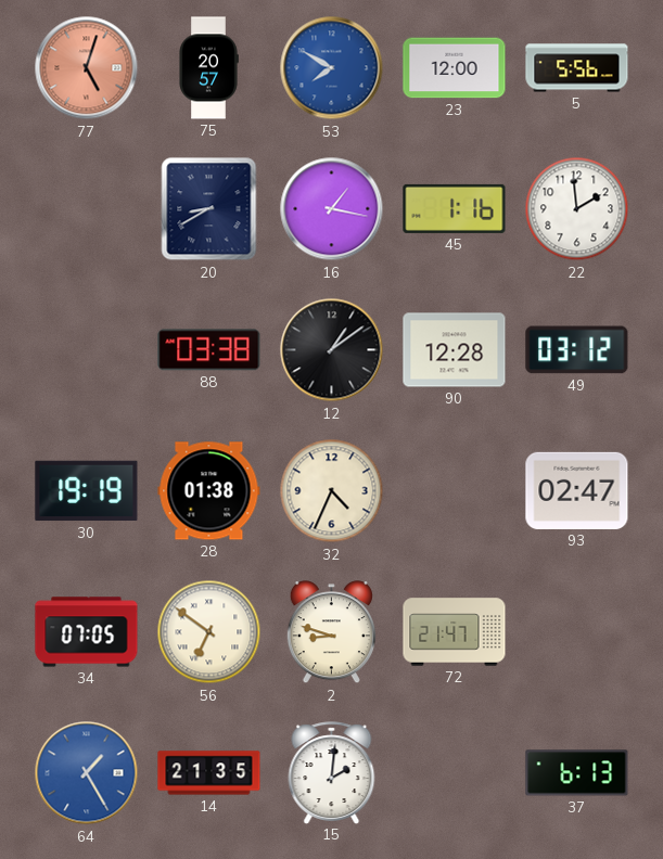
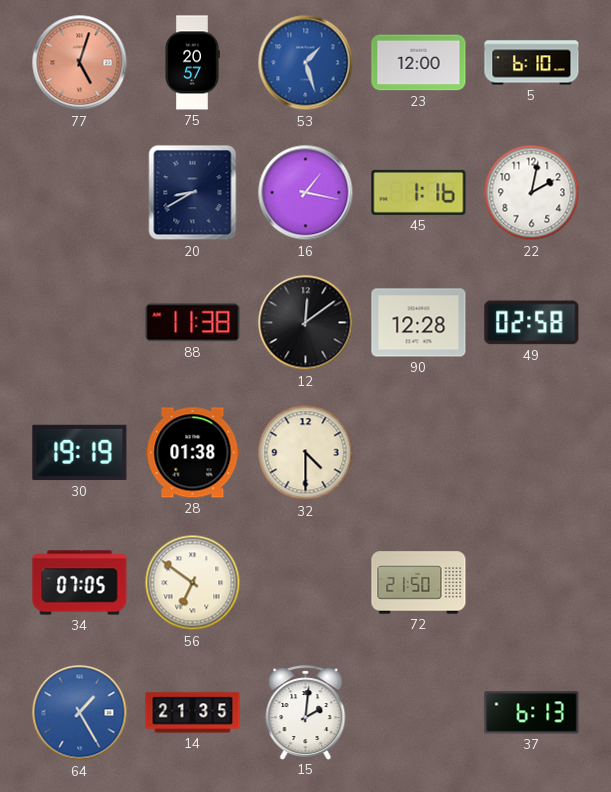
53: 7:50 -> 1:27
5: 5:56 -> 6:10
22: 1:59 -> 2:02
88: 03:38 -> 11:38
12: 1:09 -> 12:09
49: 03:12 -> 02:58
32: 4:34 -> 4:30
93: 02:47 -> none
2: 8:48 -> none
72: 21:47 -> 21:50
